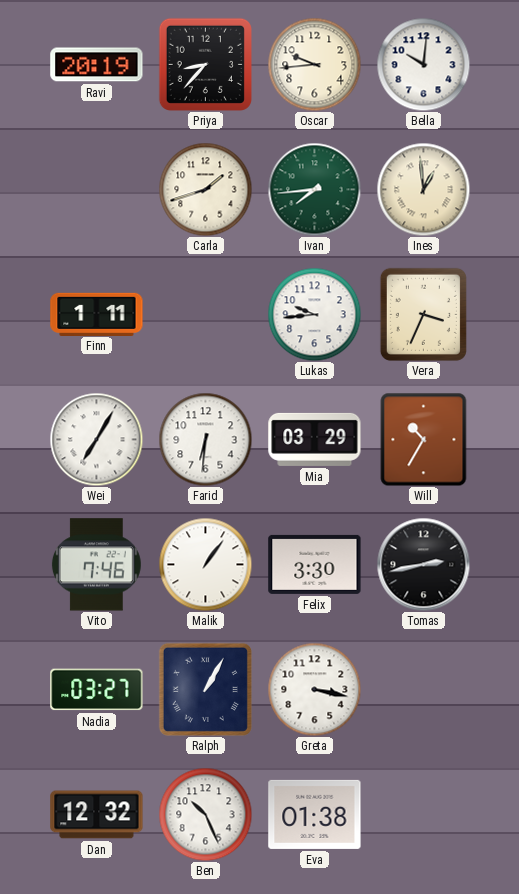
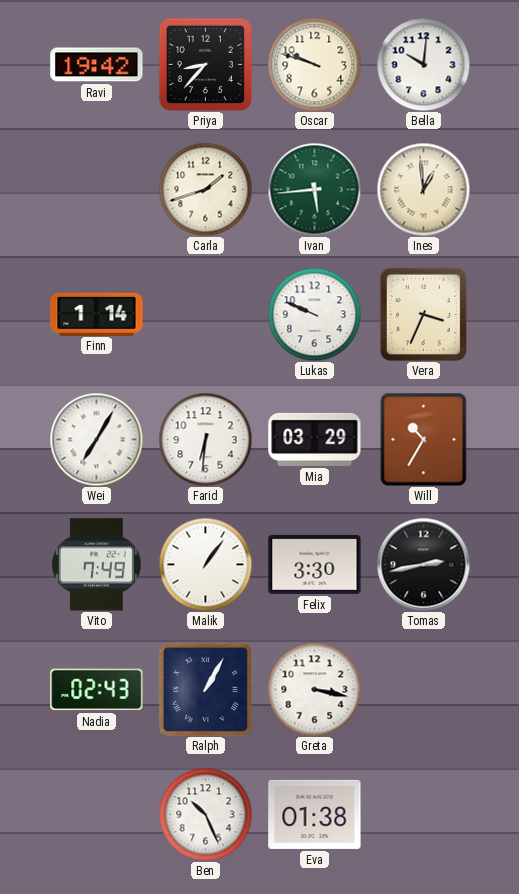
Ravi: 20:19 -> 19:42
Oscar: 9:44 -> 9:48
Ivan: 7:44 -> 5:44
Finn: 1:11 -> 1:14
Lukas: 9:44 -> 9:49
Vito: 7:46 -> 7:49
Nadia: 03:27 -> 02:43
Dan: 12:32 -> none
